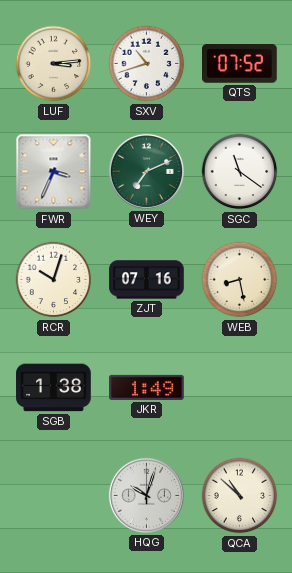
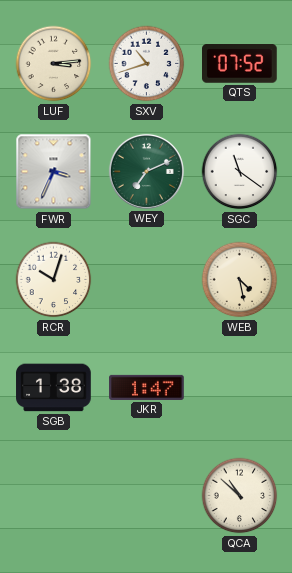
ZJT: 07:16 -> none
WEB: 8:28 -> 4:28
JKR: 1:49 -> 1:47
HQG: 10:03 -> none
